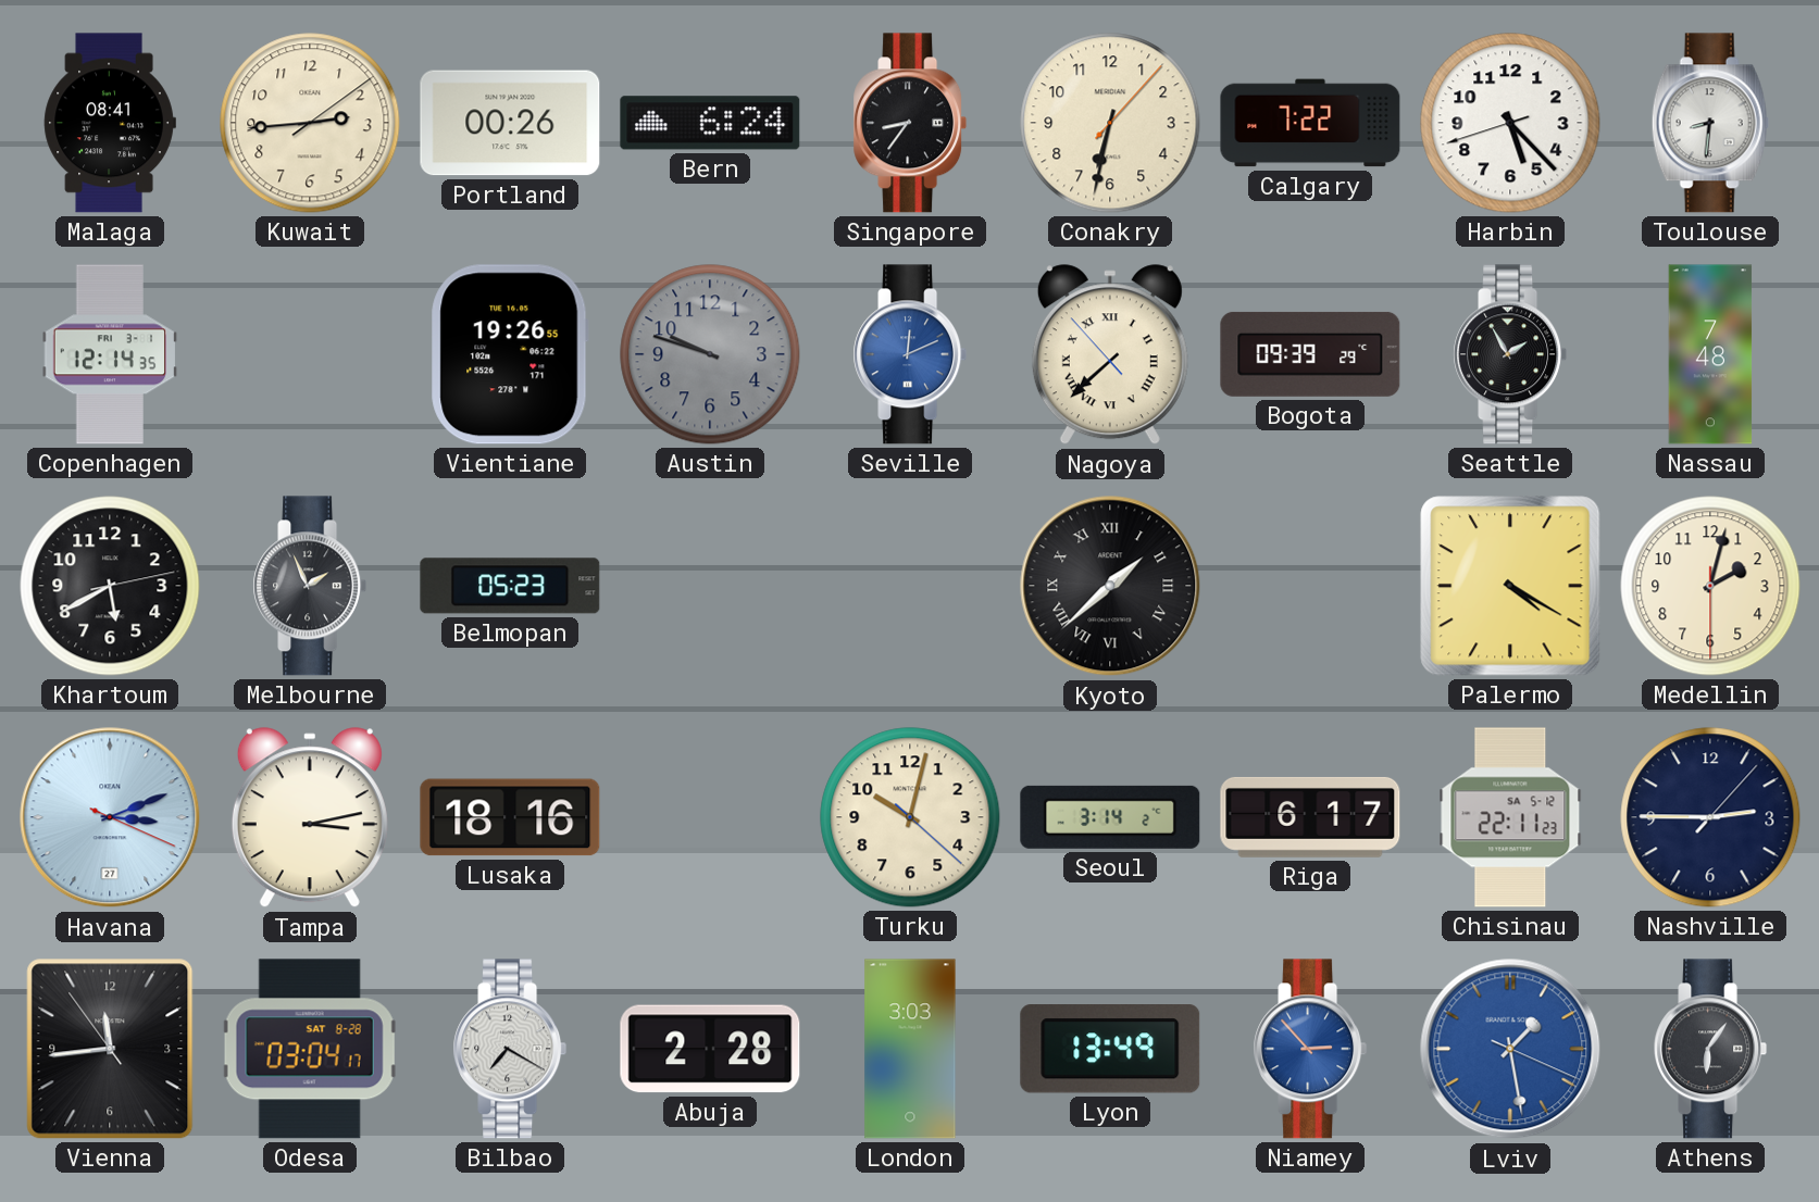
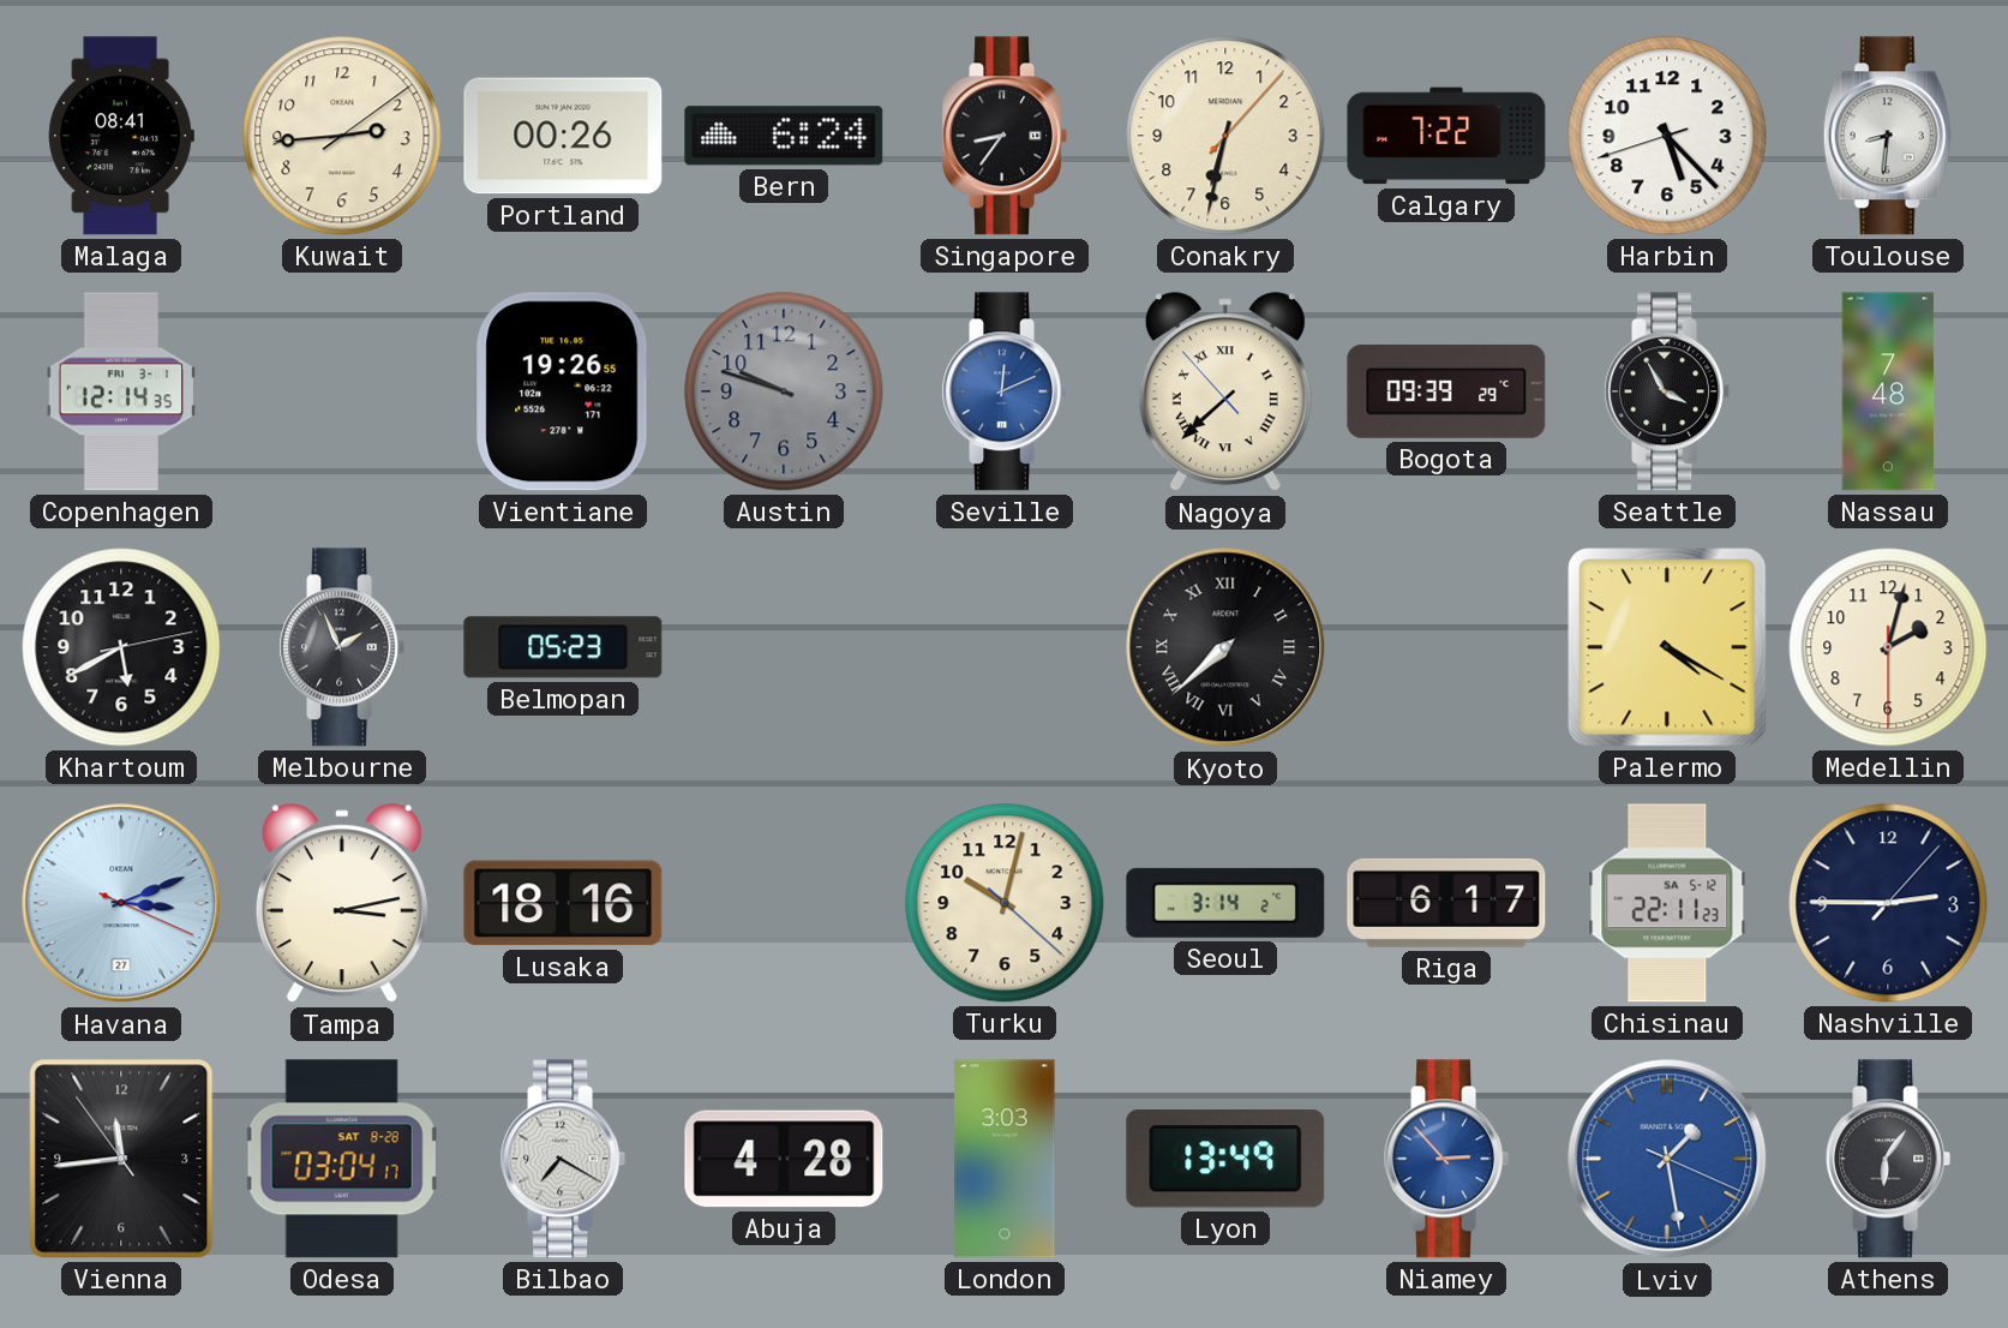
Seattle: 1:55 -> 3:55
Kyoto: 1:38 -> 7:38
Abuja: 2:28 -> 4:28
